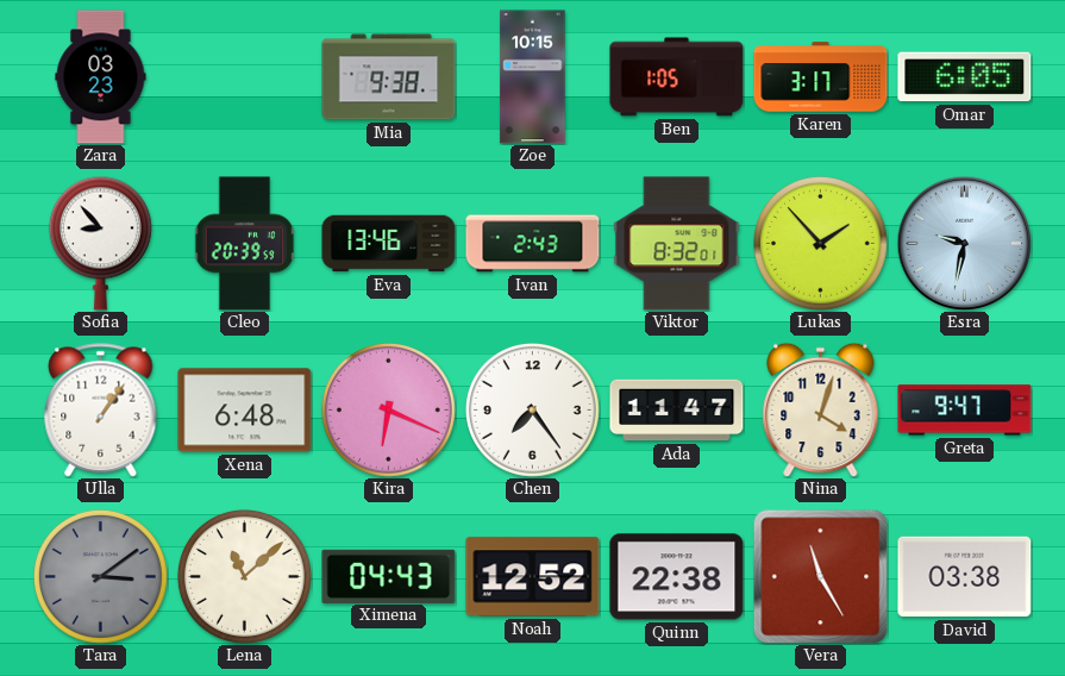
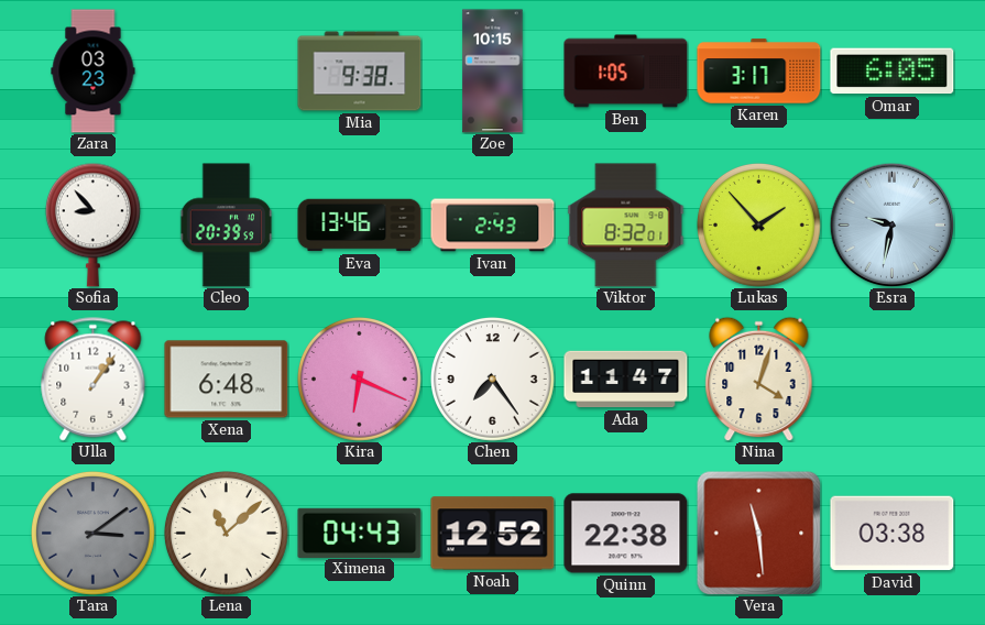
Greta: 9:47 -> none
Vera: 11:25 -> 11:29
